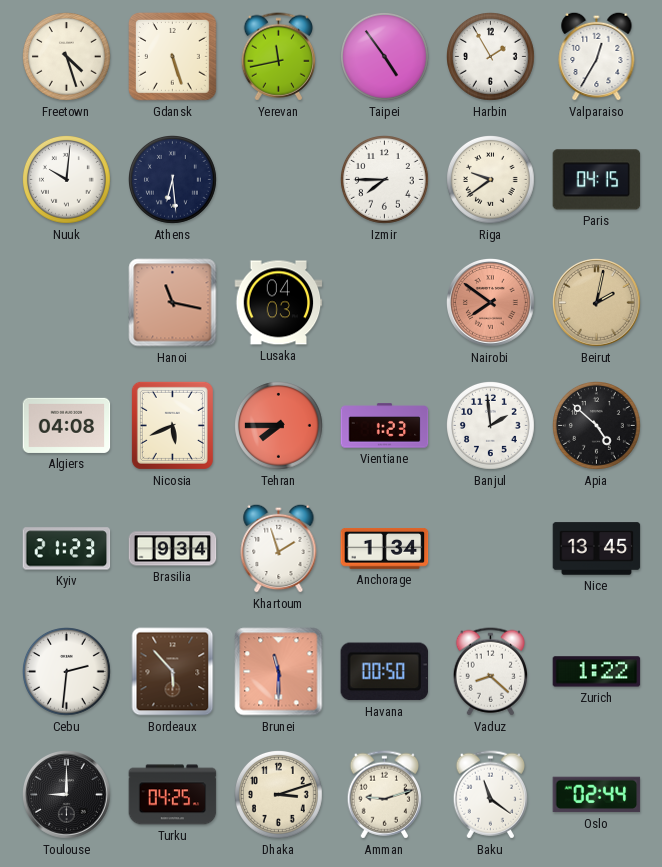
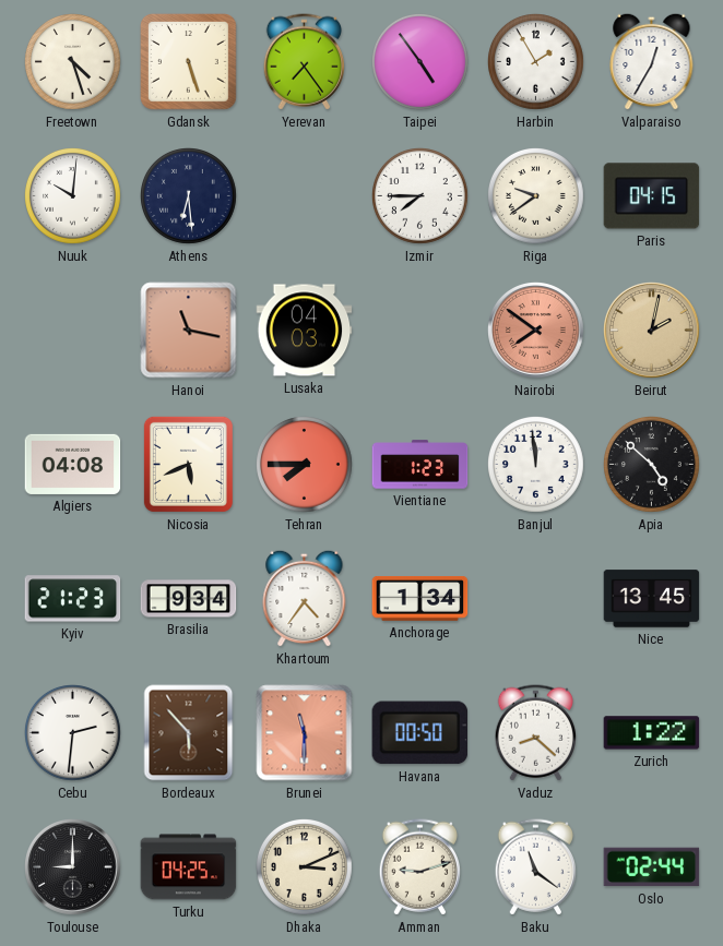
Yerevan: 11:43 -> 7:24
Banjul: 1:59 -> 11:59
Khartoum: 1:57 -> 4:36
Dhaka: 3:12 -> 3:11
